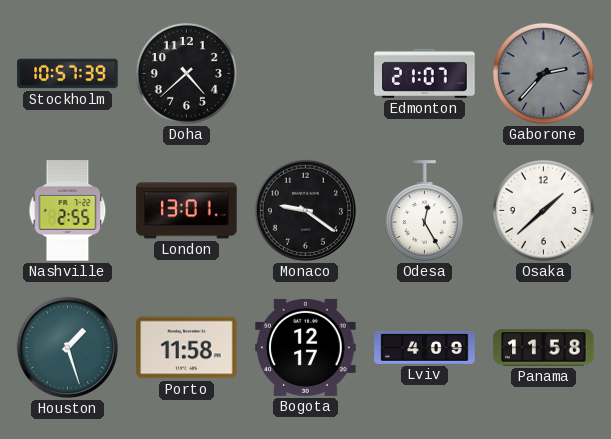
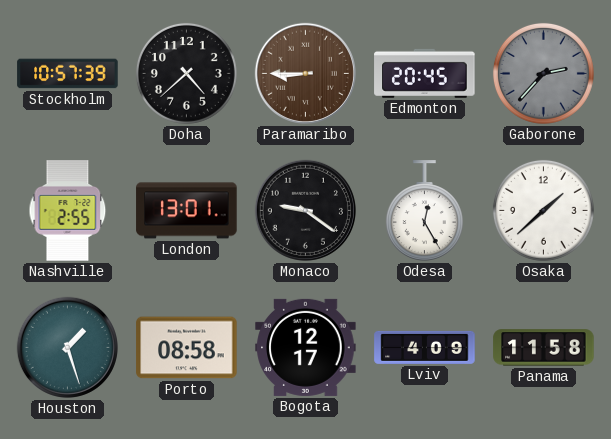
Paramaribo: none -> 8:45
Edmonton: 21:07 -> 20:45
Porto: 11:58 -> 08:58
